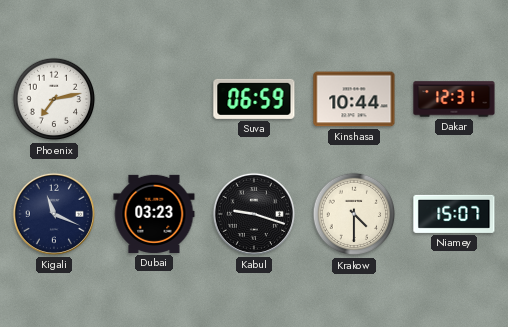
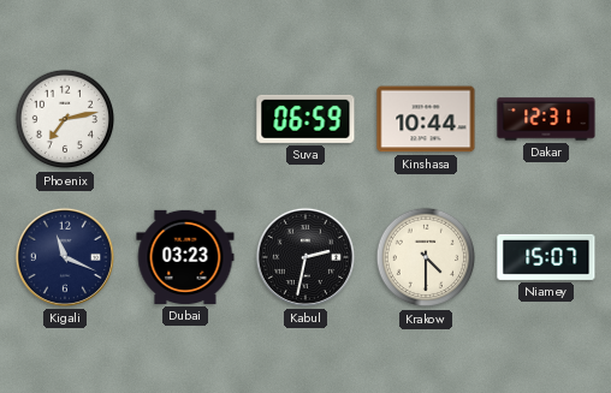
Kabul: 9:18 -> 2:32
